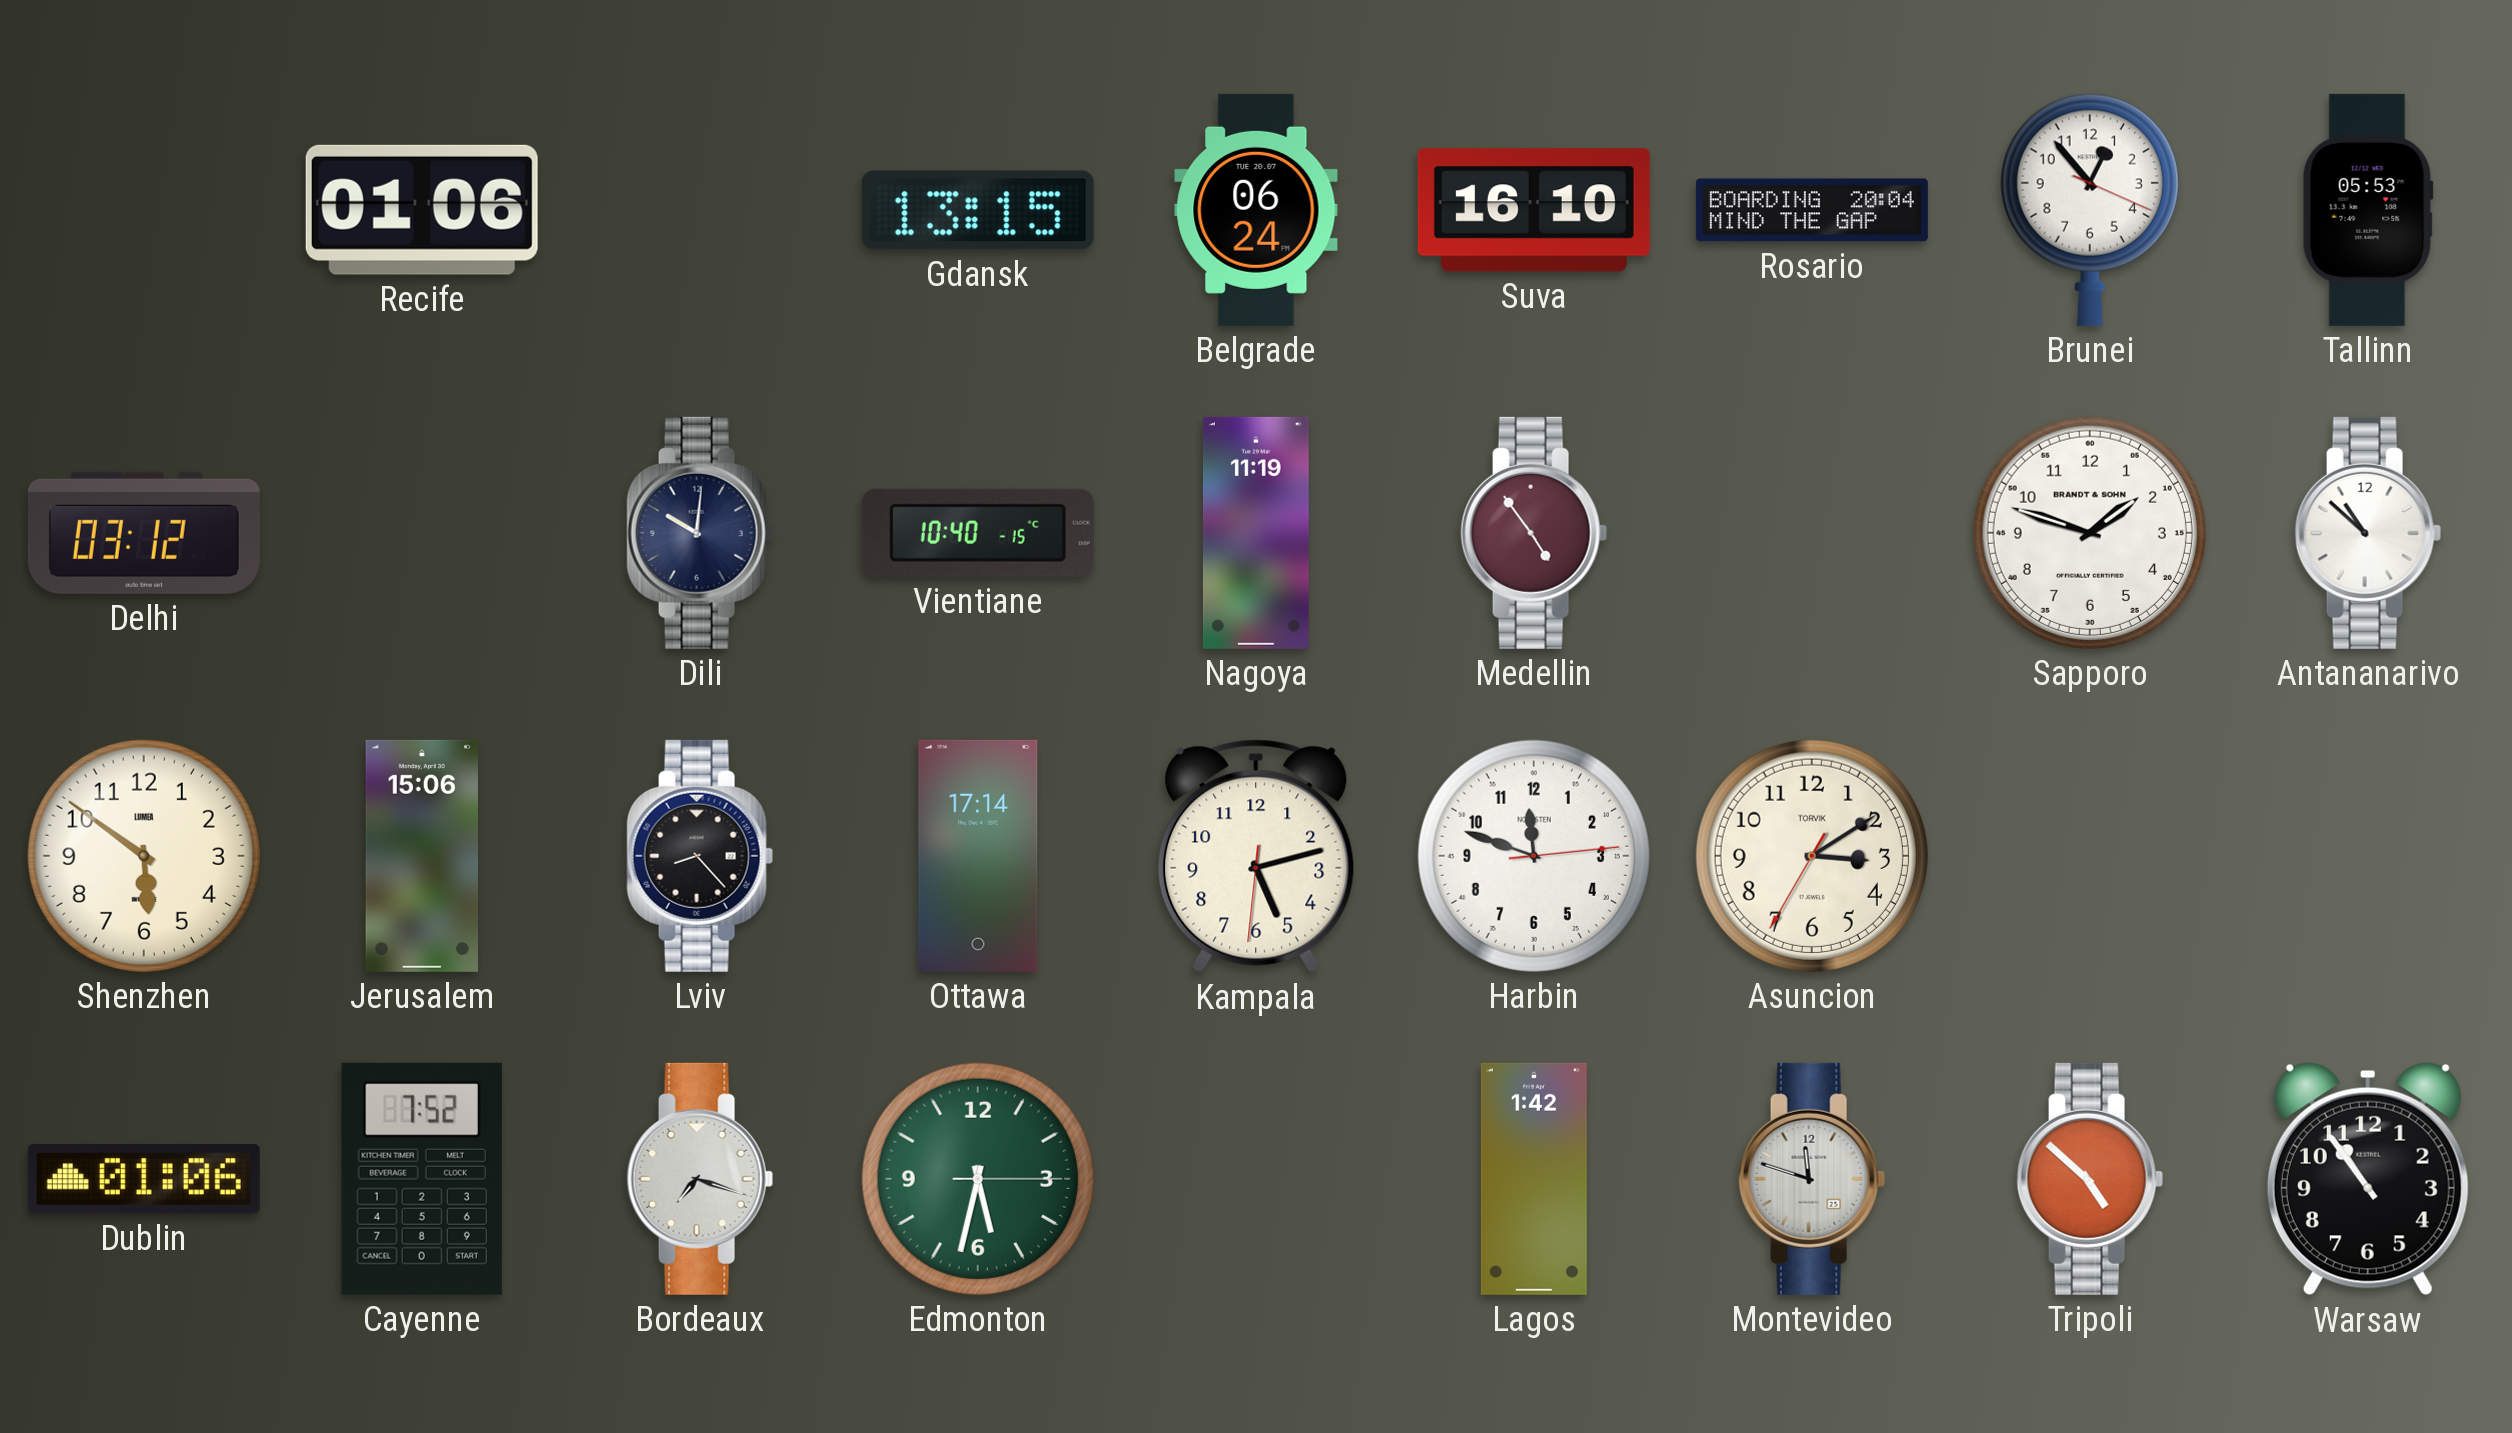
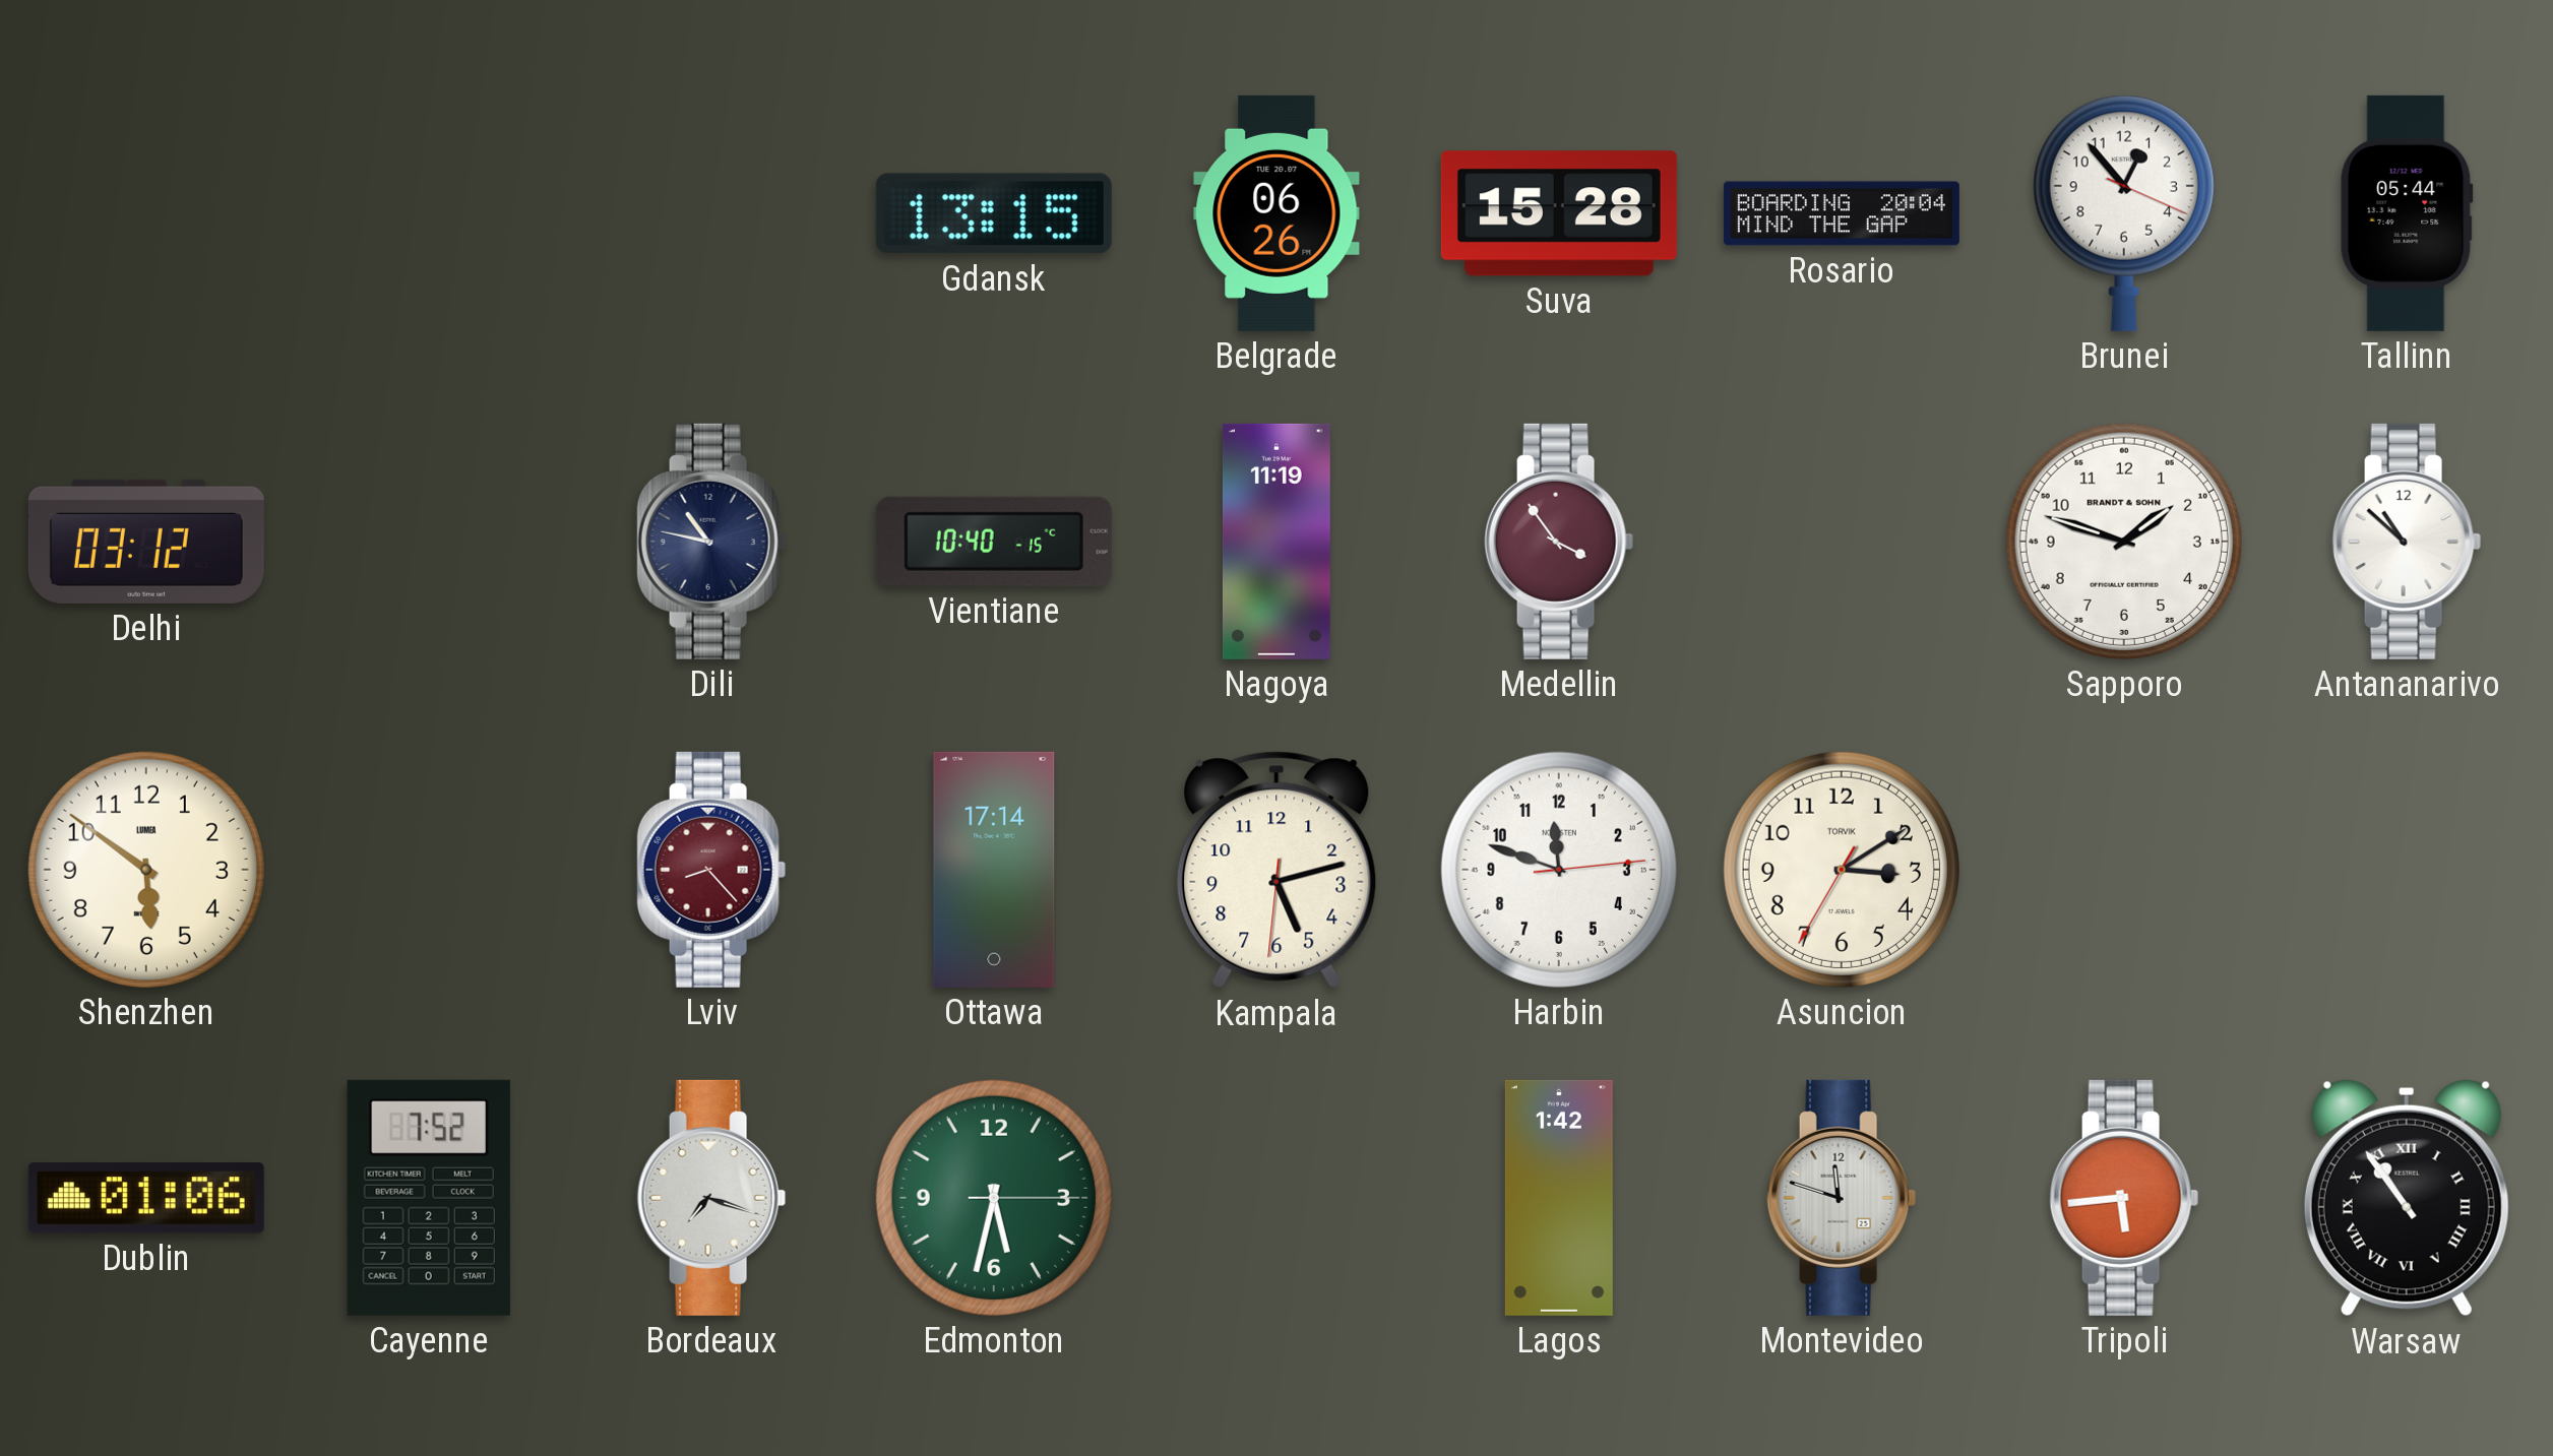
Recife: 01:06 -> none
Belgrade: 06:24 -> 06:26
Suva: 16:10 -> 15:28
Tallinn: 05:53 -> 05:44
Dili: 10:01 -> 10:47
Medellin: 4:54 -> 3:54
Jerusalem: 15:06 -> none
Lviv dial: black -> burgundy
Tripoli: 4:52 -> 5:44
Warsaw numerals: Arabic -> Roman
